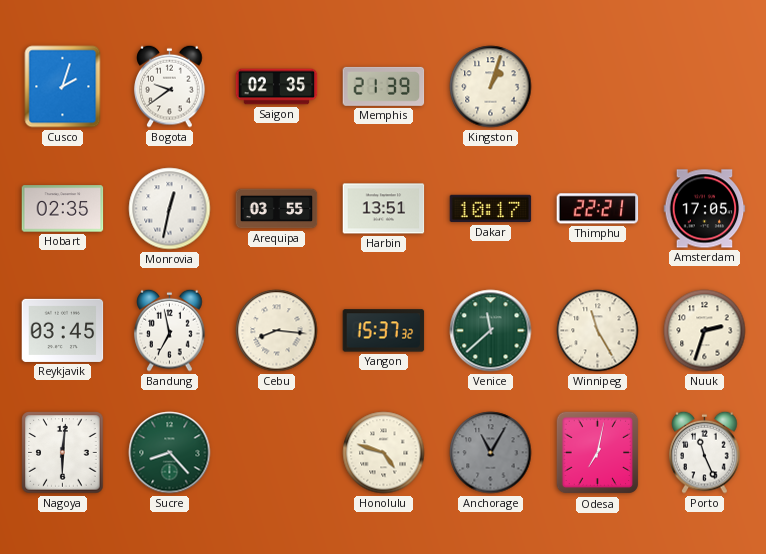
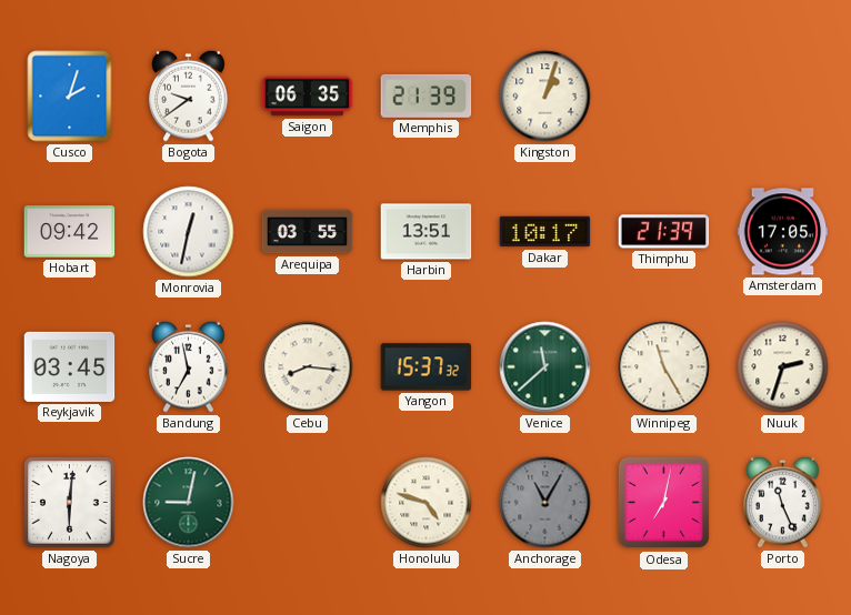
Saigon: 02:35 -> 06:35
Hobart: 02:35 -> 09:42
Thimphu: 22:21 -> 21:39
Sucre: 8:23 -> 9:02
